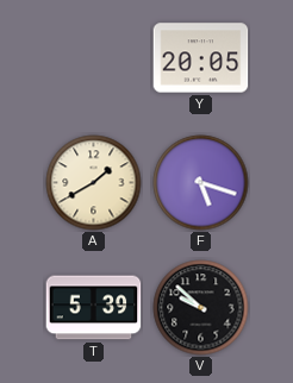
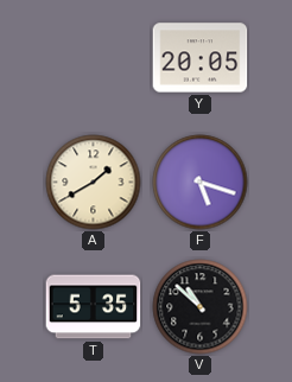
T: 5:39 -> 5:35
V: 9:52 -> 10:52
